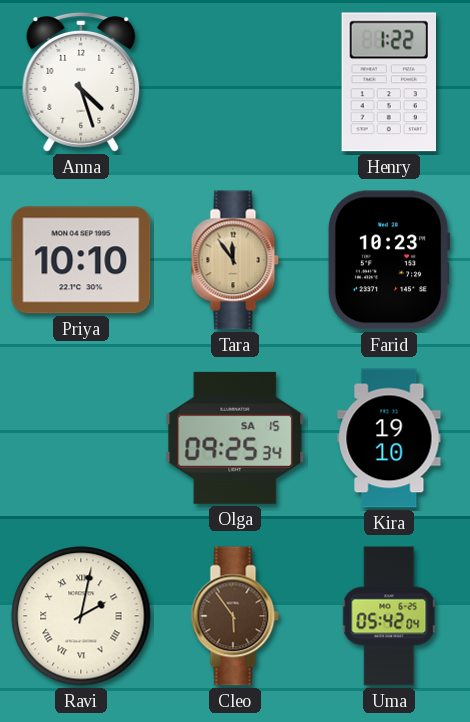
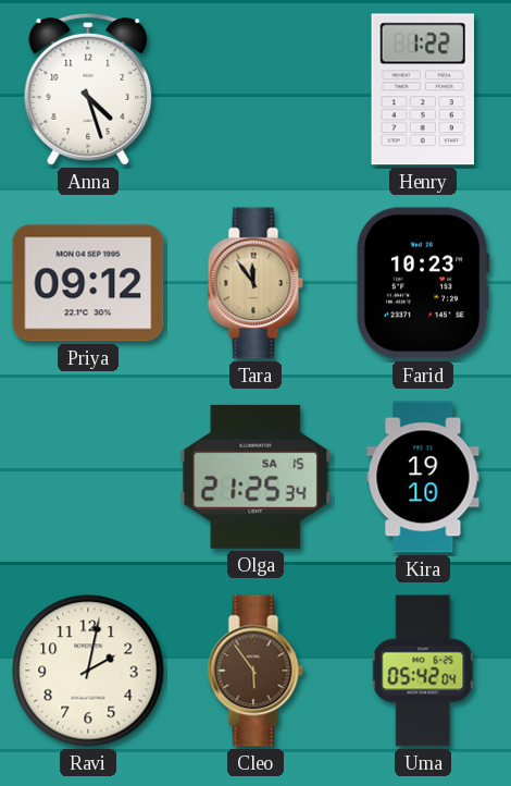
Priya: 10:10 -> 09:12
Olga: 09:25 -> 21:25
Ravi numerals: Roman -> Arabic
